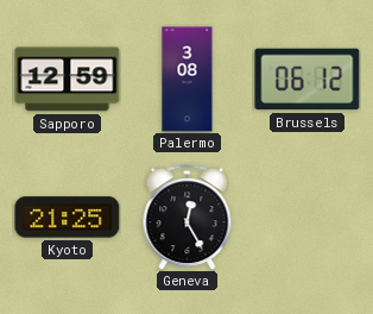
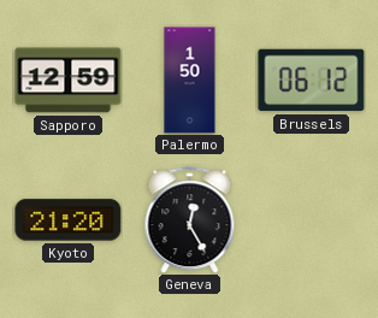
Palermo: 3:08 -> 1:50
Kyoto: 21:25 -> 21:20
